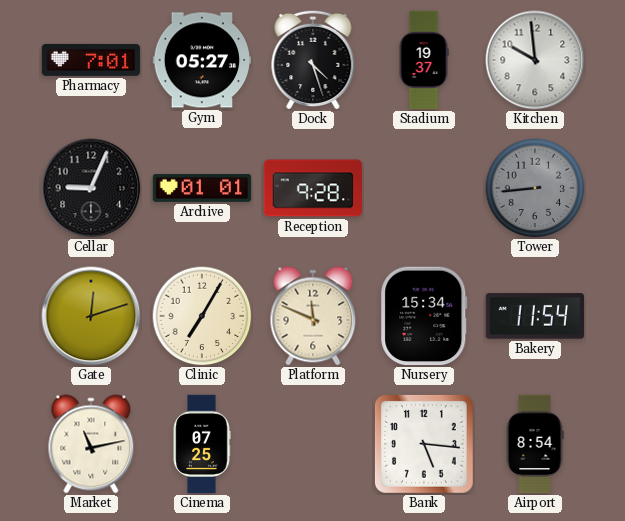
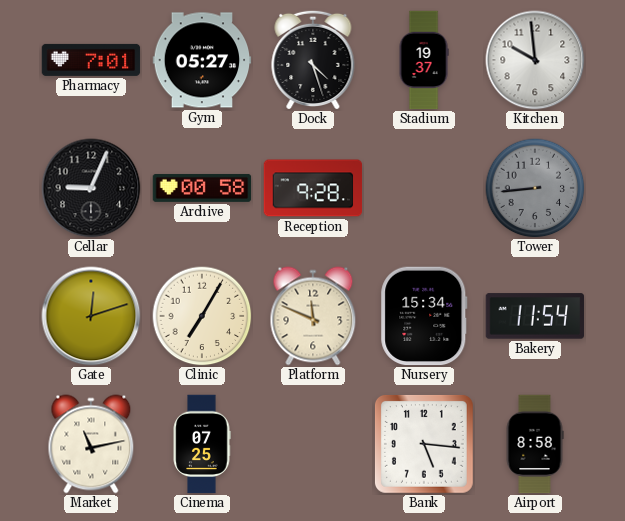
Archive: 01:01 -> 00:58
Airport: 8:54 -> 8:58
